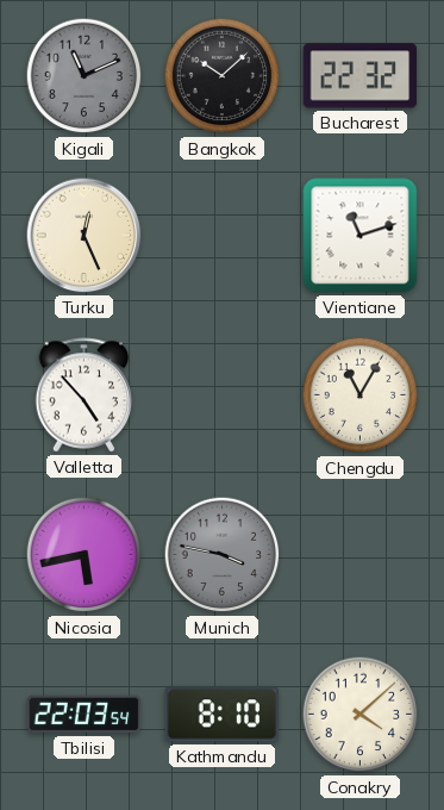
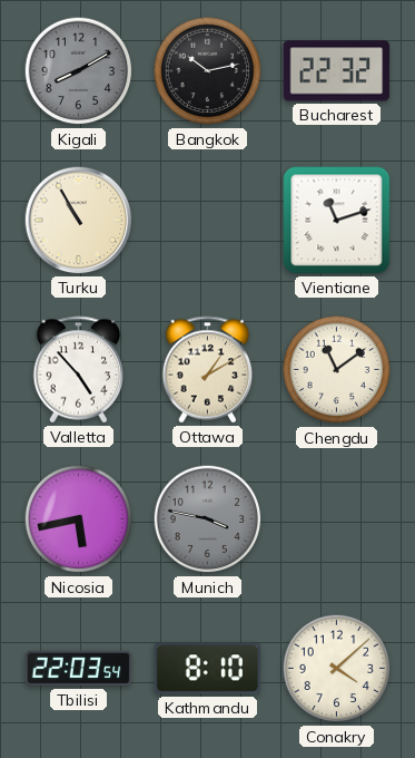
Kigali: 11:11 -> 8:10
Bangkok: 10:08 -> 10:13
Turku: 12:26 -> 10:55
Ottawa: none -> 1:10
Chengdu: 11:05 -> 11:09
